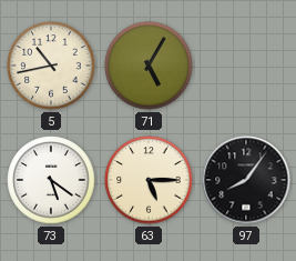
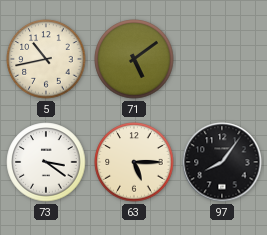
71: 5:05 -> 5:09
73: 5:21 -> 3:21
